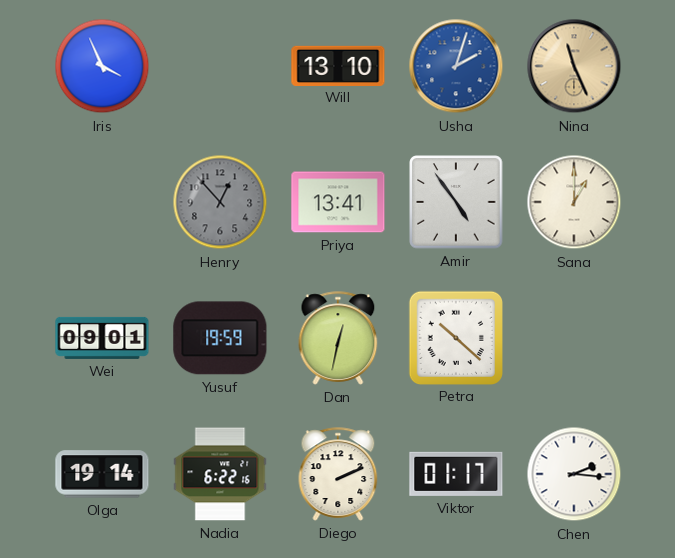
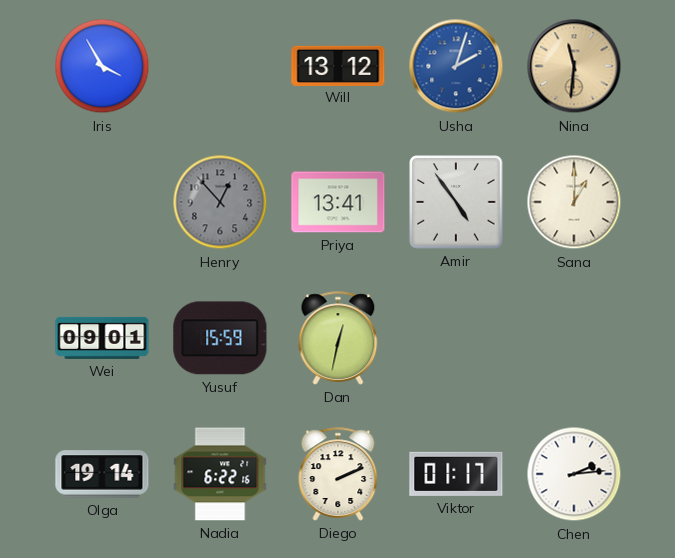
Iris: 3:56 -> 3:55
Will: 13:10 -> 13:12
Nina: 11:26 -> 11:31
Yusuf: 19:59 -> 15:59
Petra: 10:22 -> none
Chen: 2:16 -> 2:14
